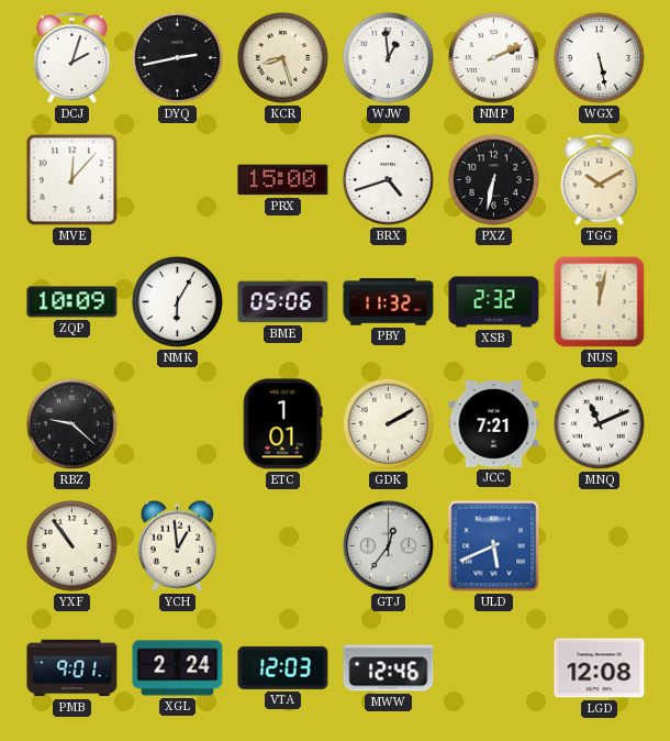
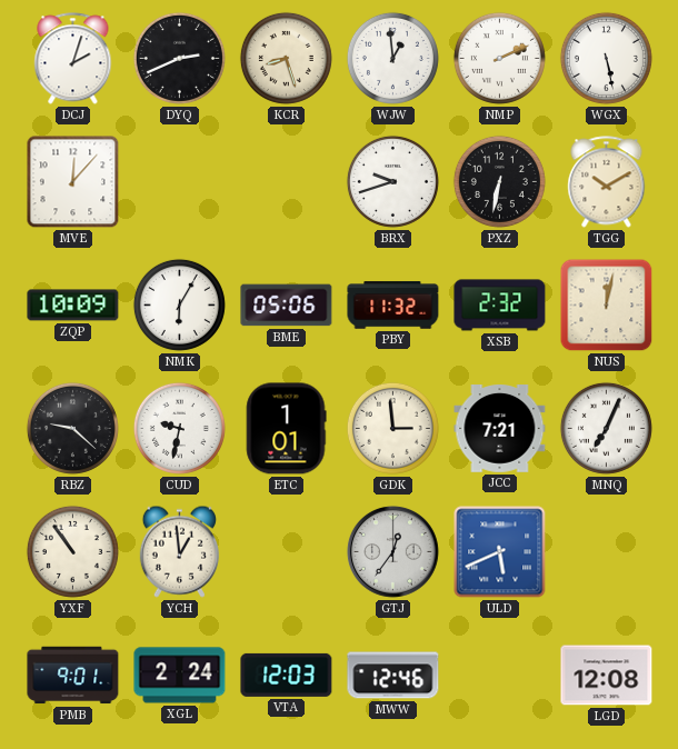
DYQ: 2:43 -> 2:41
PRX: 15:00 -> none
BRX: 4:42 -> 9:42
CUD: none -> 9:32
GDK: 2:10 -> 2:59
MNQ: 11:11 -> 7:04
